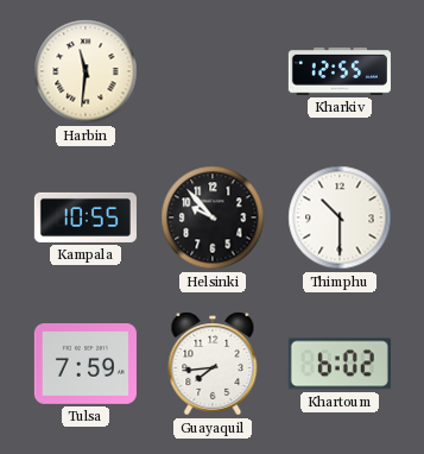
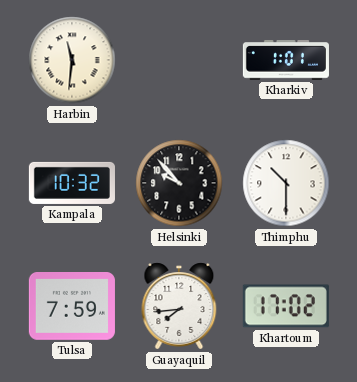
Kharkiv: 12:55 -> 1:01
Kampala: 10:55 -> 10:32
Khartoum: 6:02 -> 17:02
